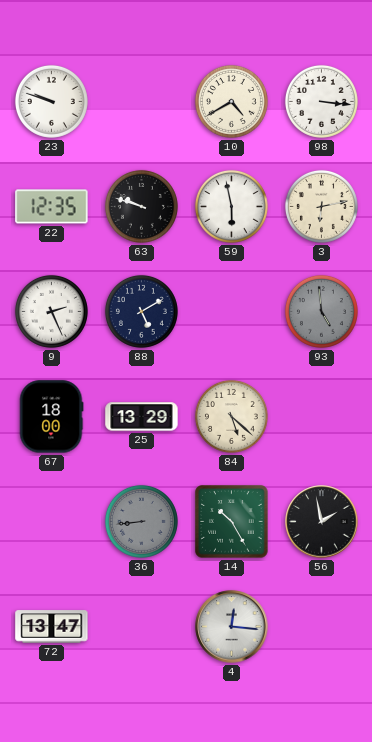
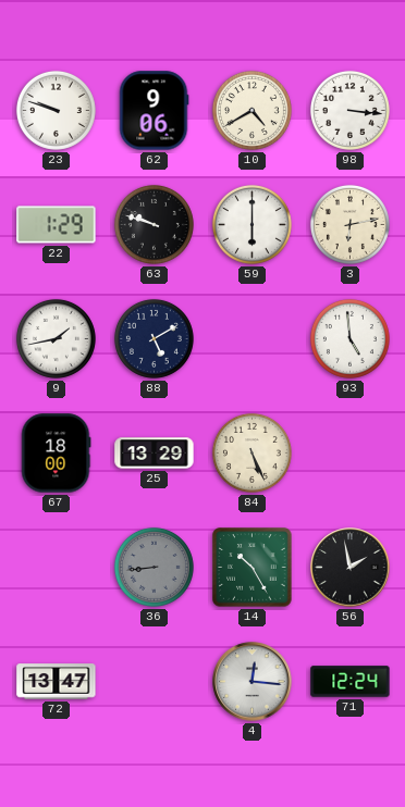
62: none -> 9:06
22: 12:35 -> 1:29
59: 5:58 -> 6:00
9: 2:26 -> 1:43
93 dial: grey -> white
84: 5:22 -> 5:26
71: none -> 12:24
